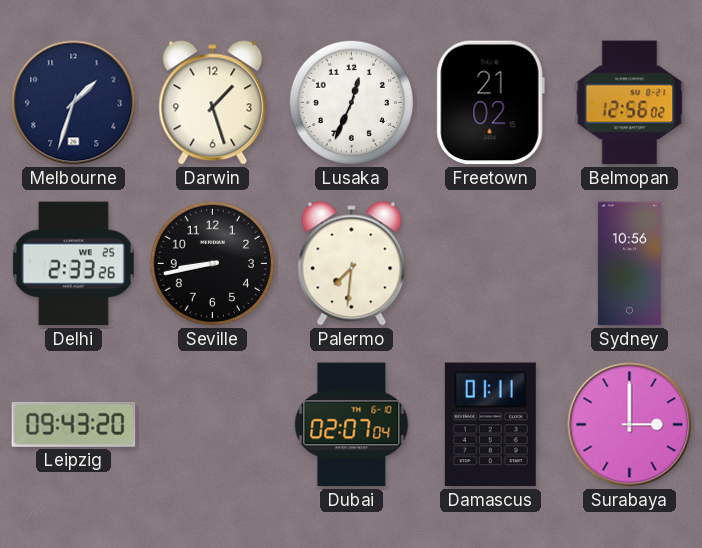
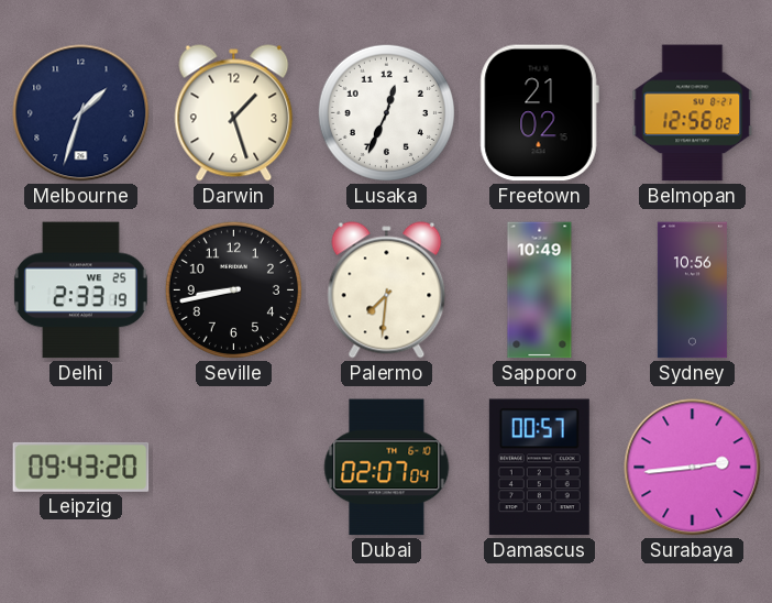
Delhi: 2:33:26 -> 2:33:19
Sapporo: none -> 10:49
Damascus: 01:11 -> 00:57
Surabaya: 3:00 -> 2:44
